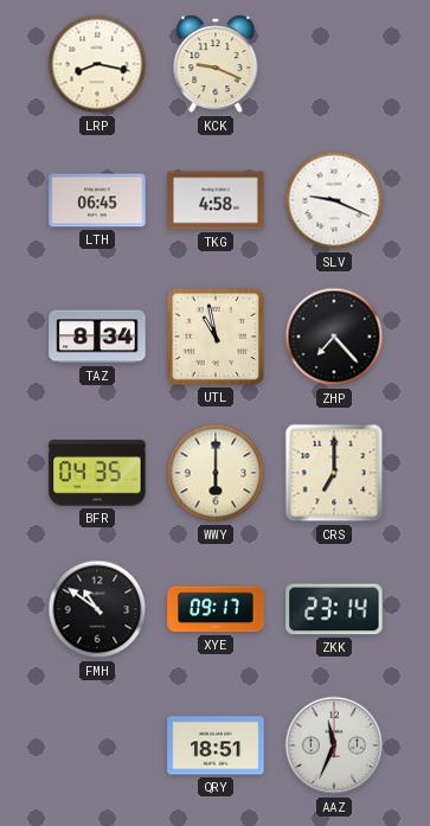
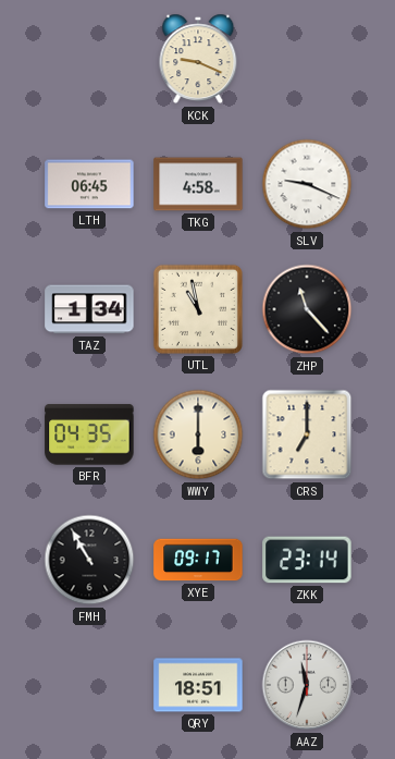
LRP: 8:17 -> none
TAZ: 8:34 -> 1:34
ZHP: 7:23 -> 11:23
FMH: 10:51 -> 10:55
AAZ: 11:34 -> 11:33
